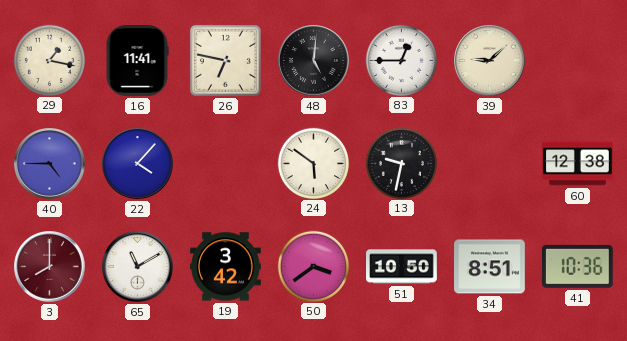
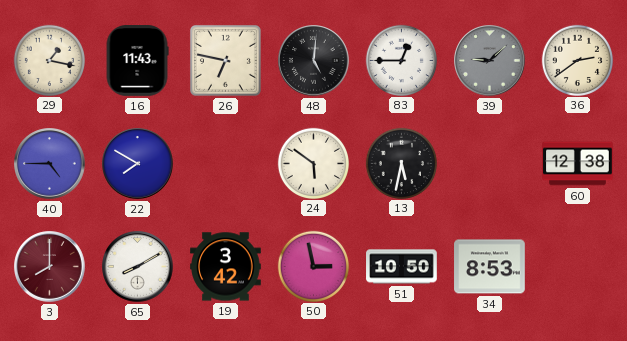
16: 11:41 -> 11:43
39 dial: cream -> grey
36: none -> 2:39
22: 4:07 -> 7:50
13: 9:32 -> 5:32
65: 11:10 -> 8:10
50: 3:39 -> 2:58
34: 8:51 -> 8:53
41: 10:36 -> none
